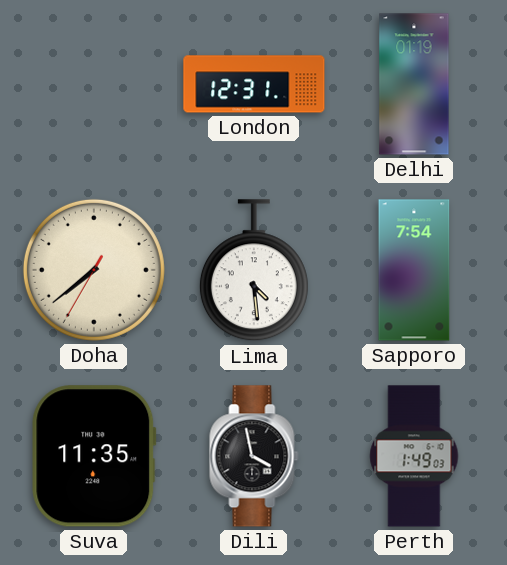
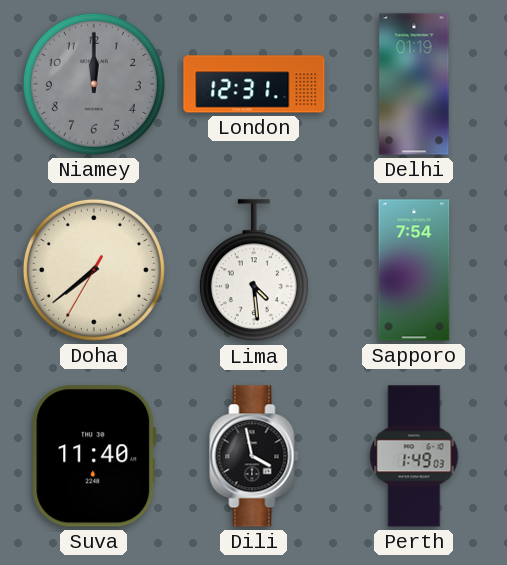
Niamey: none -> 12:00
Suva: 11:35 -> 11:40
